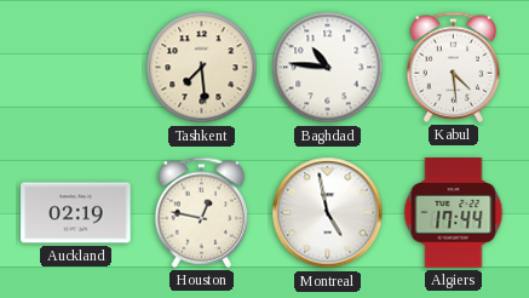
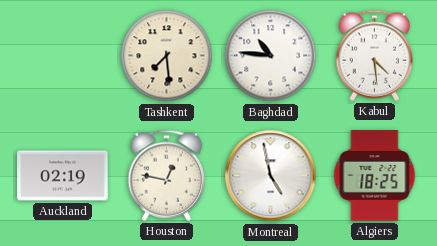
Algiers: 17:44 -> 18:25
